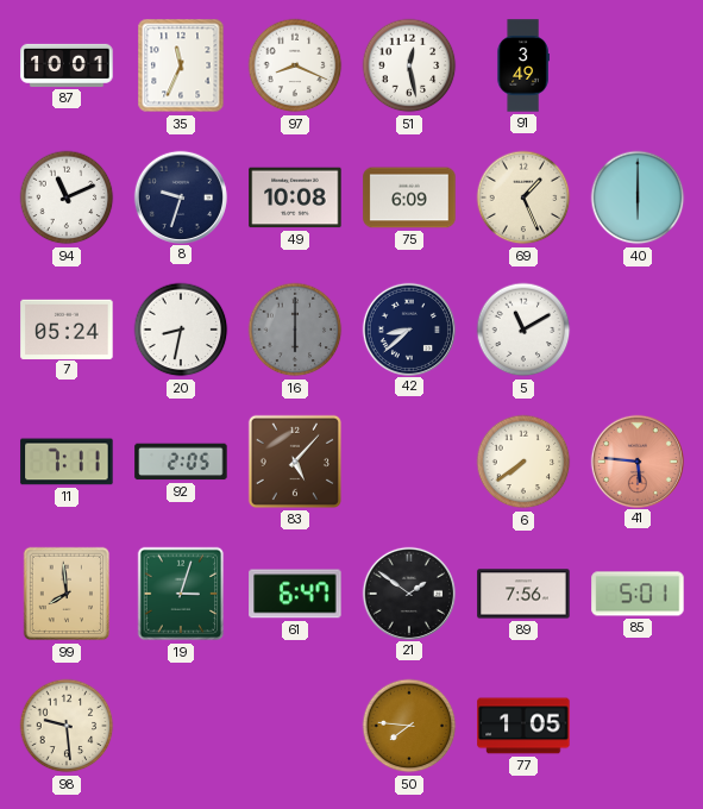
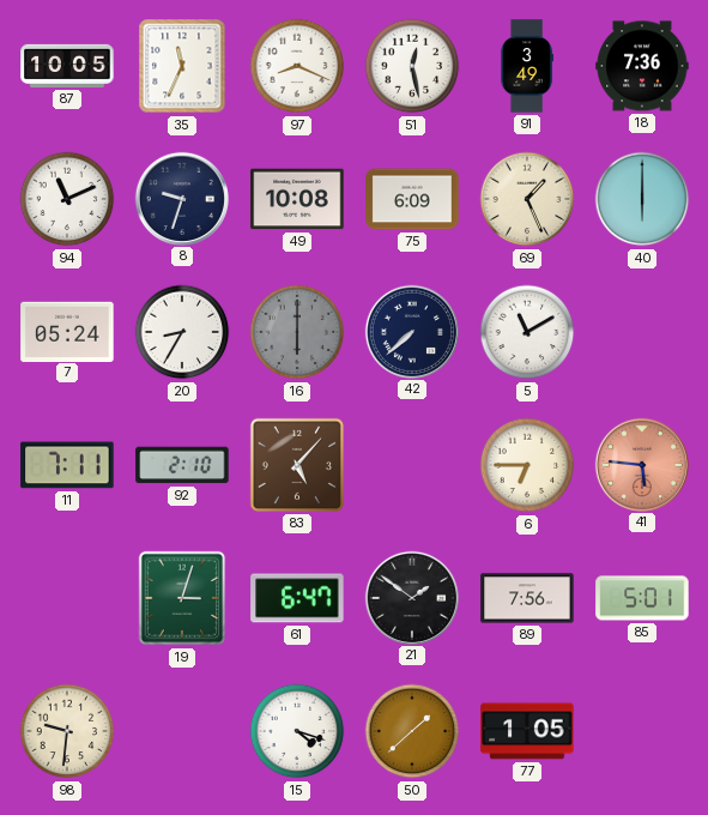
87: 10:01 -> 10:05
18: none -> 7:36
20: 8:32 -> 8:35
42: 8:38 -> 7:38
92: 2:05 -> 2:10
6: 7:39 -> 6:45
99: 7:59 -> none
98: 9:29 -> 9:31
15: none -> 4:18
50: 7:46 -> 1:38
